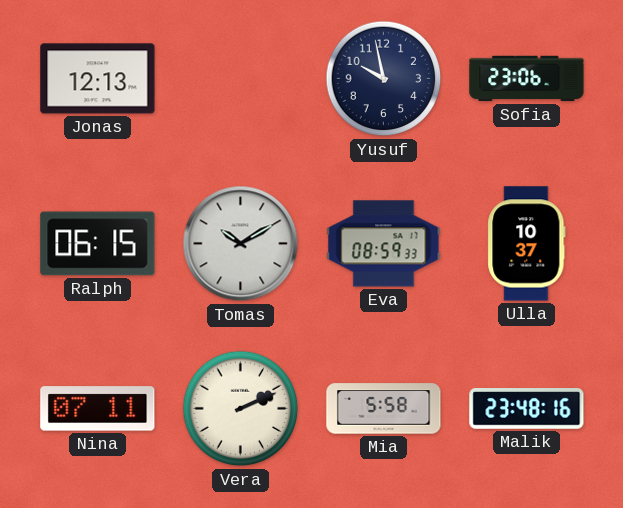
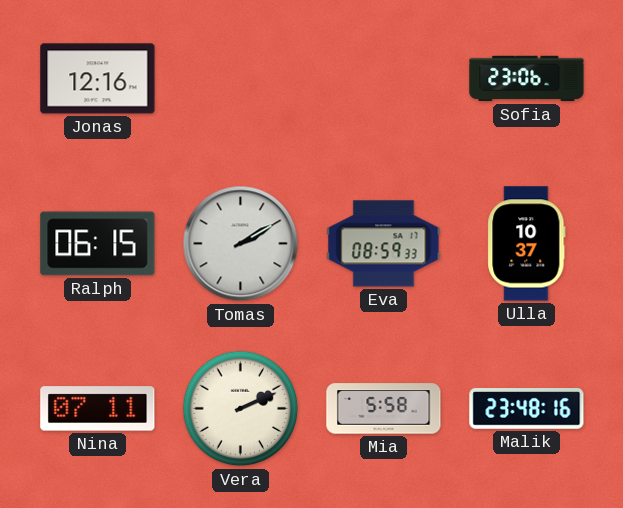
Jonas: 12:13 -> 12:16
Yusuf: 9:58 -> none
Tomas: 10:10 -> 2:10
